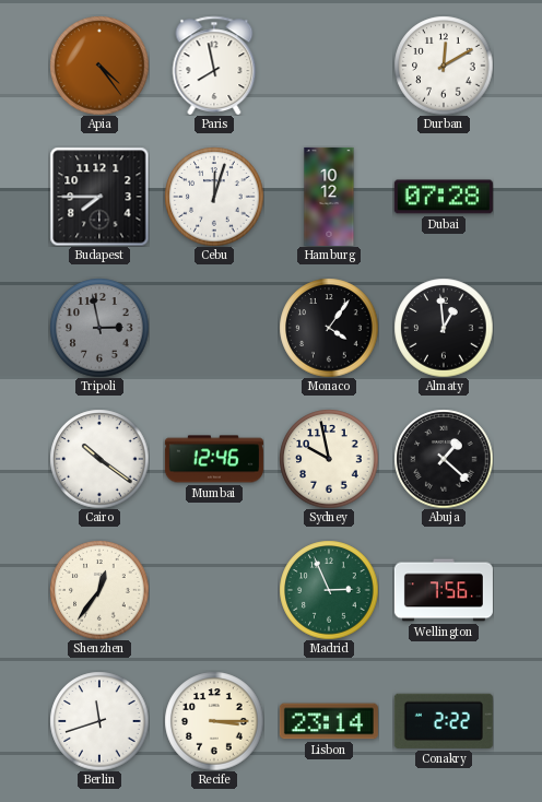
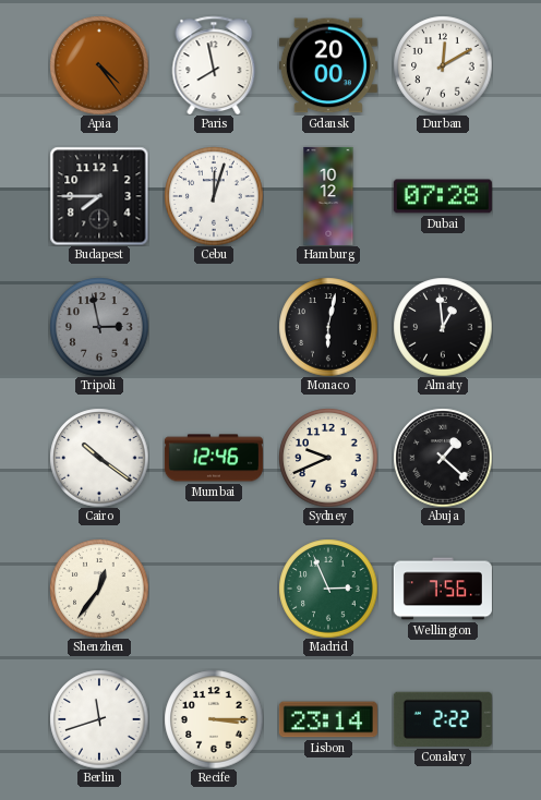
Gdansk: none -> 20:00
Monaco: 4:06 -> 6:02
Sydney: 9:58 -> 9:41
